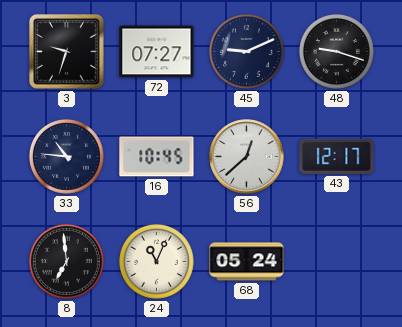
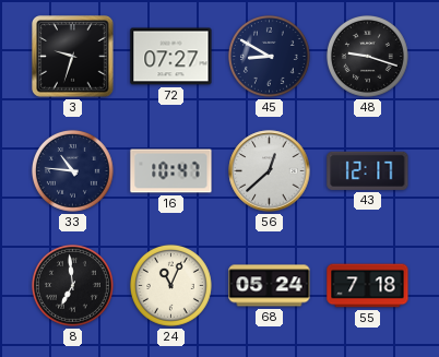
45: 9:11 -> 8:50
16: 10:45 -> 10:47
55: none -> 7:18
